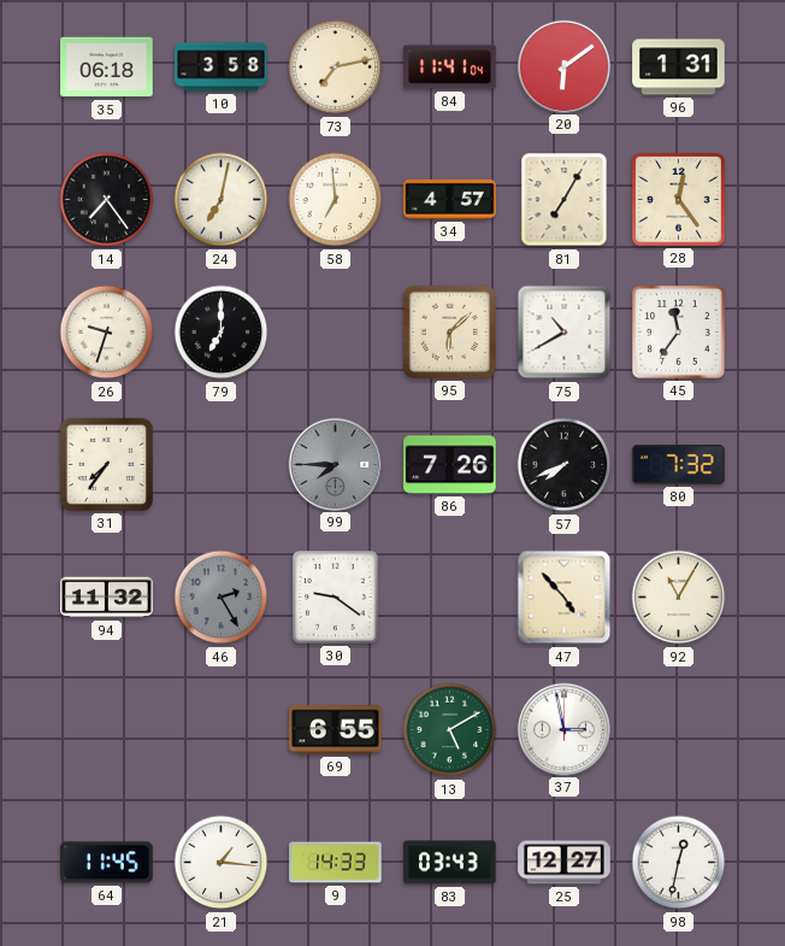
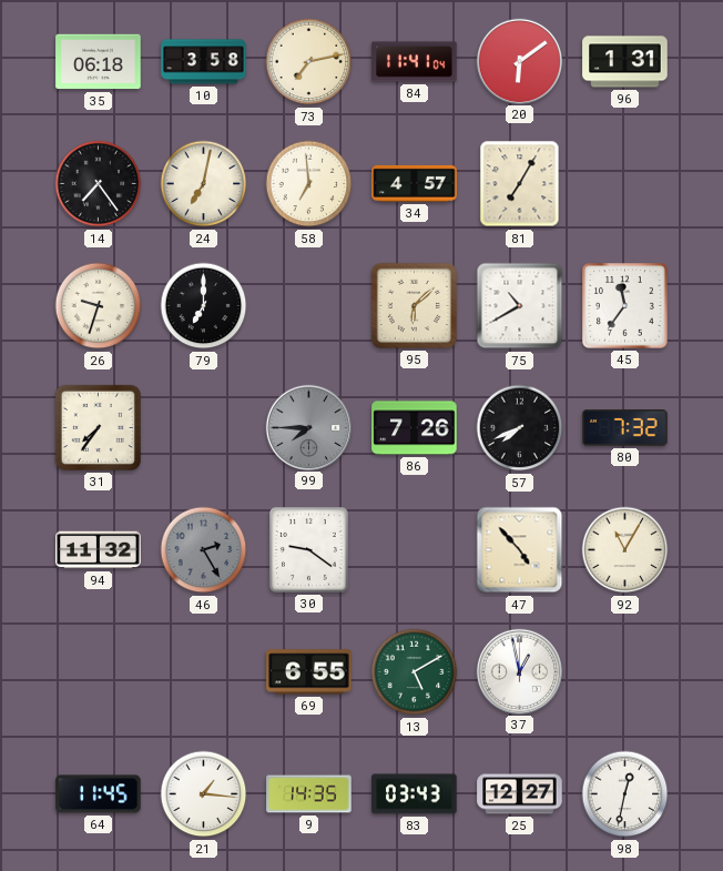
28: 12:24 -> none
37: 2:58 -> 12:58
9: 14:33 -> 14:35
